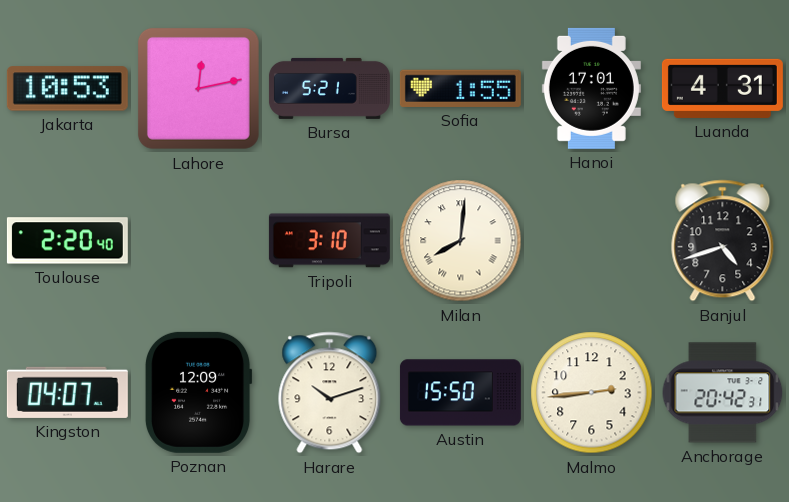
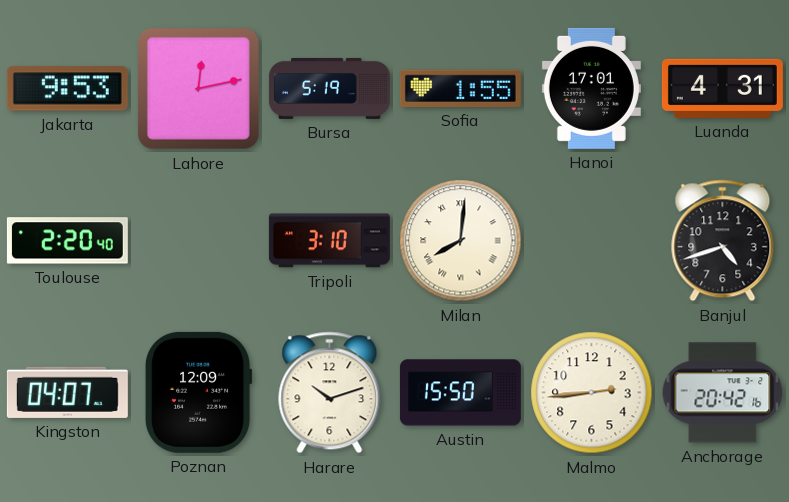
Jakarta: 10:53 -> 9:53
Bursa: 5:21 -> 5:19
Anchorage: 20:42:31 -> 20:42:16
